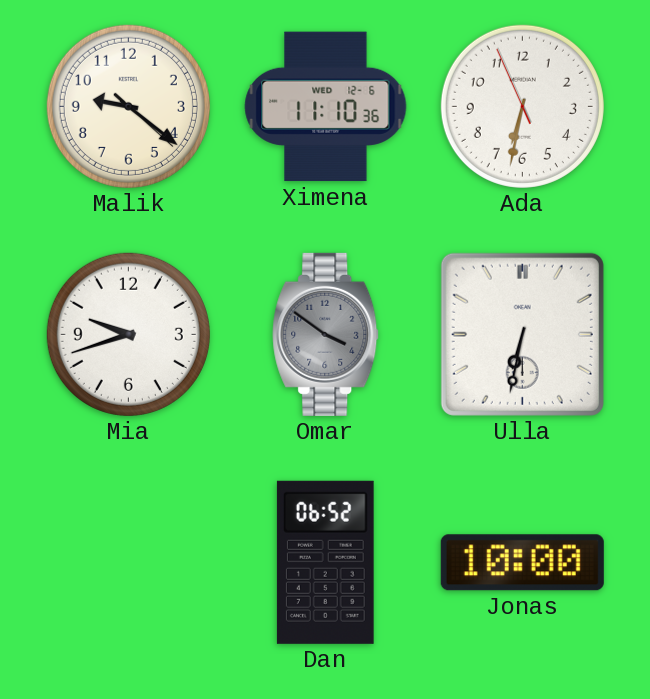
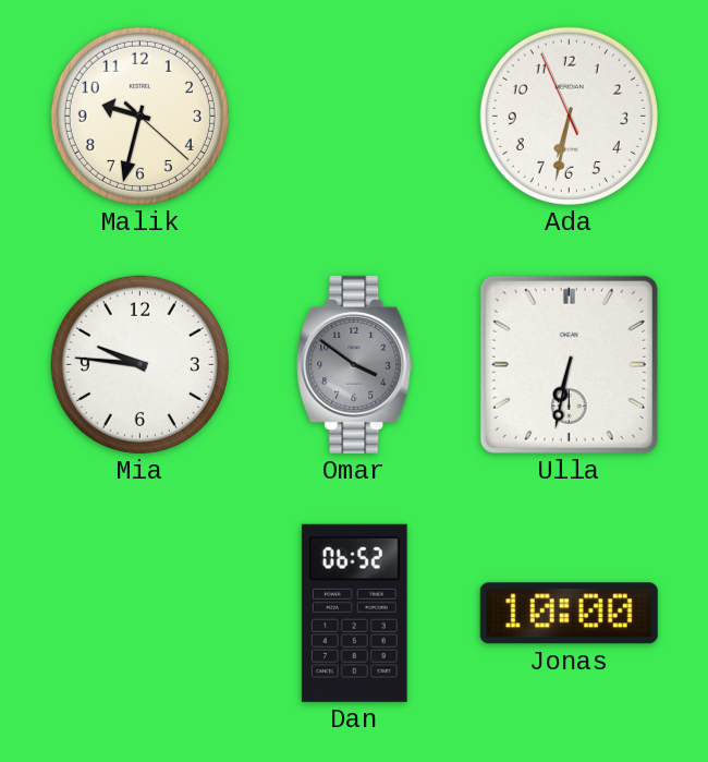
Malik: 9:21 -> 9:32
Ximena: 11:10 -> none
Mia: 9:42 -> 9:46
